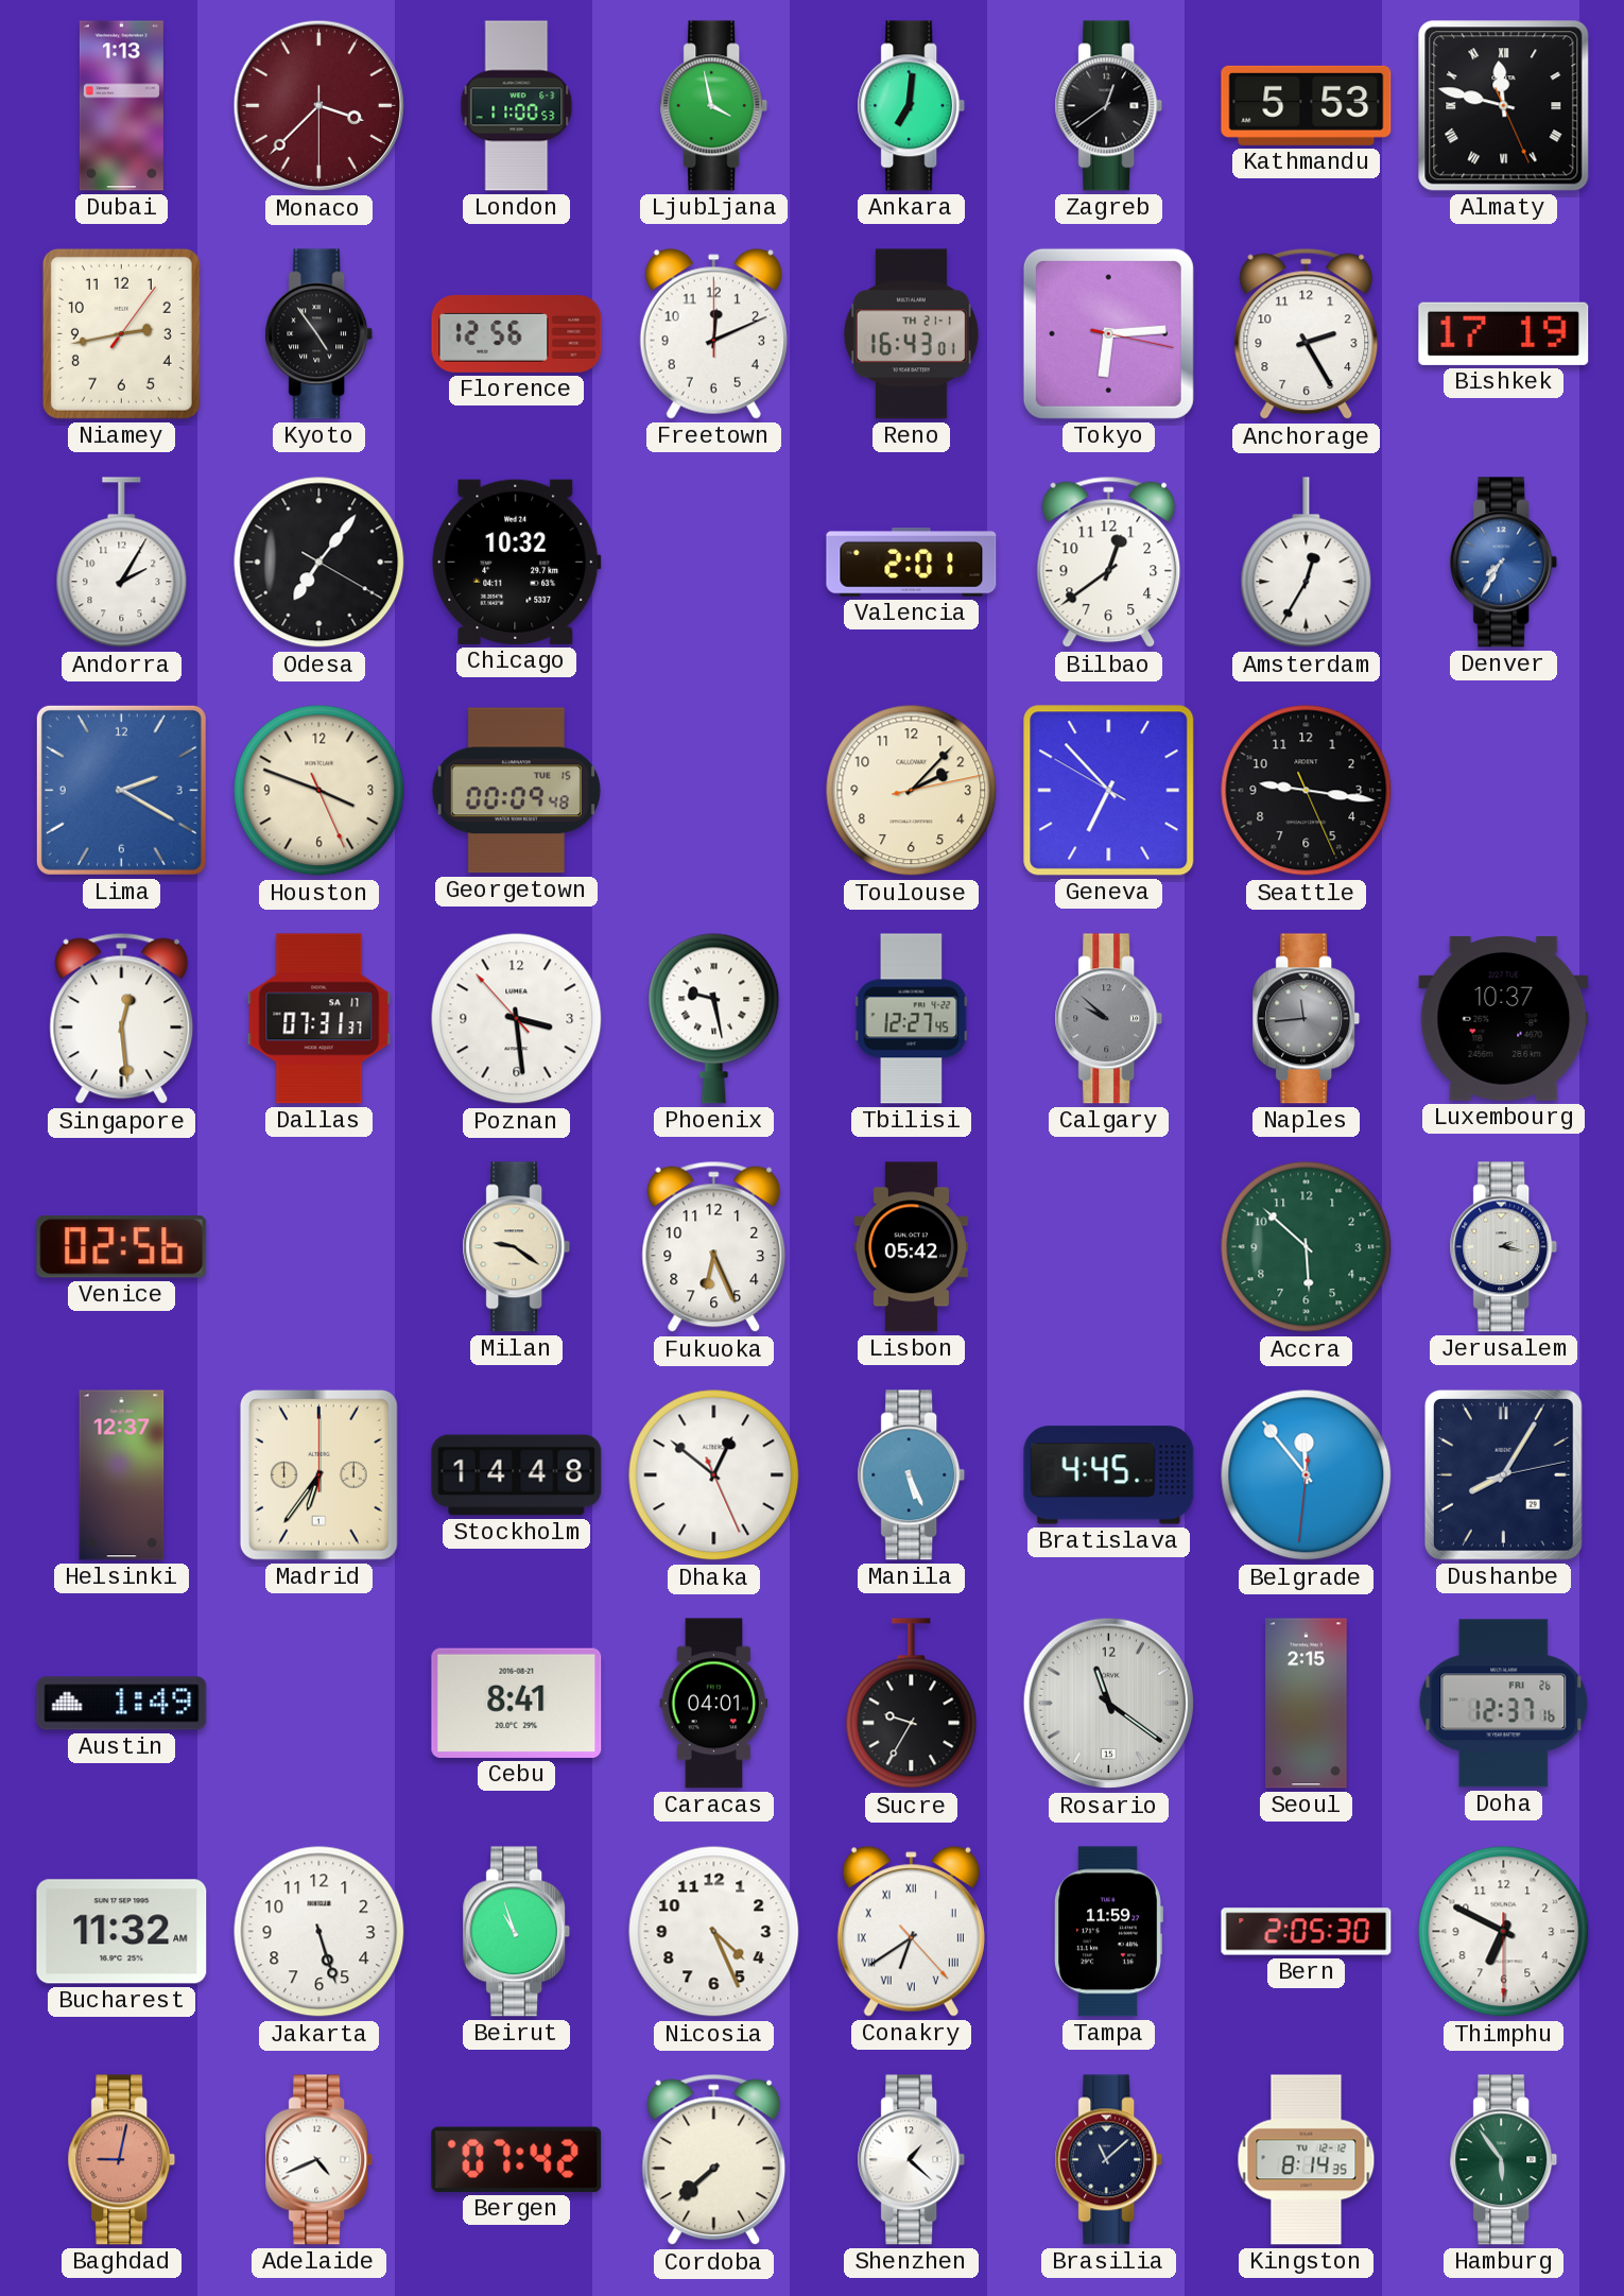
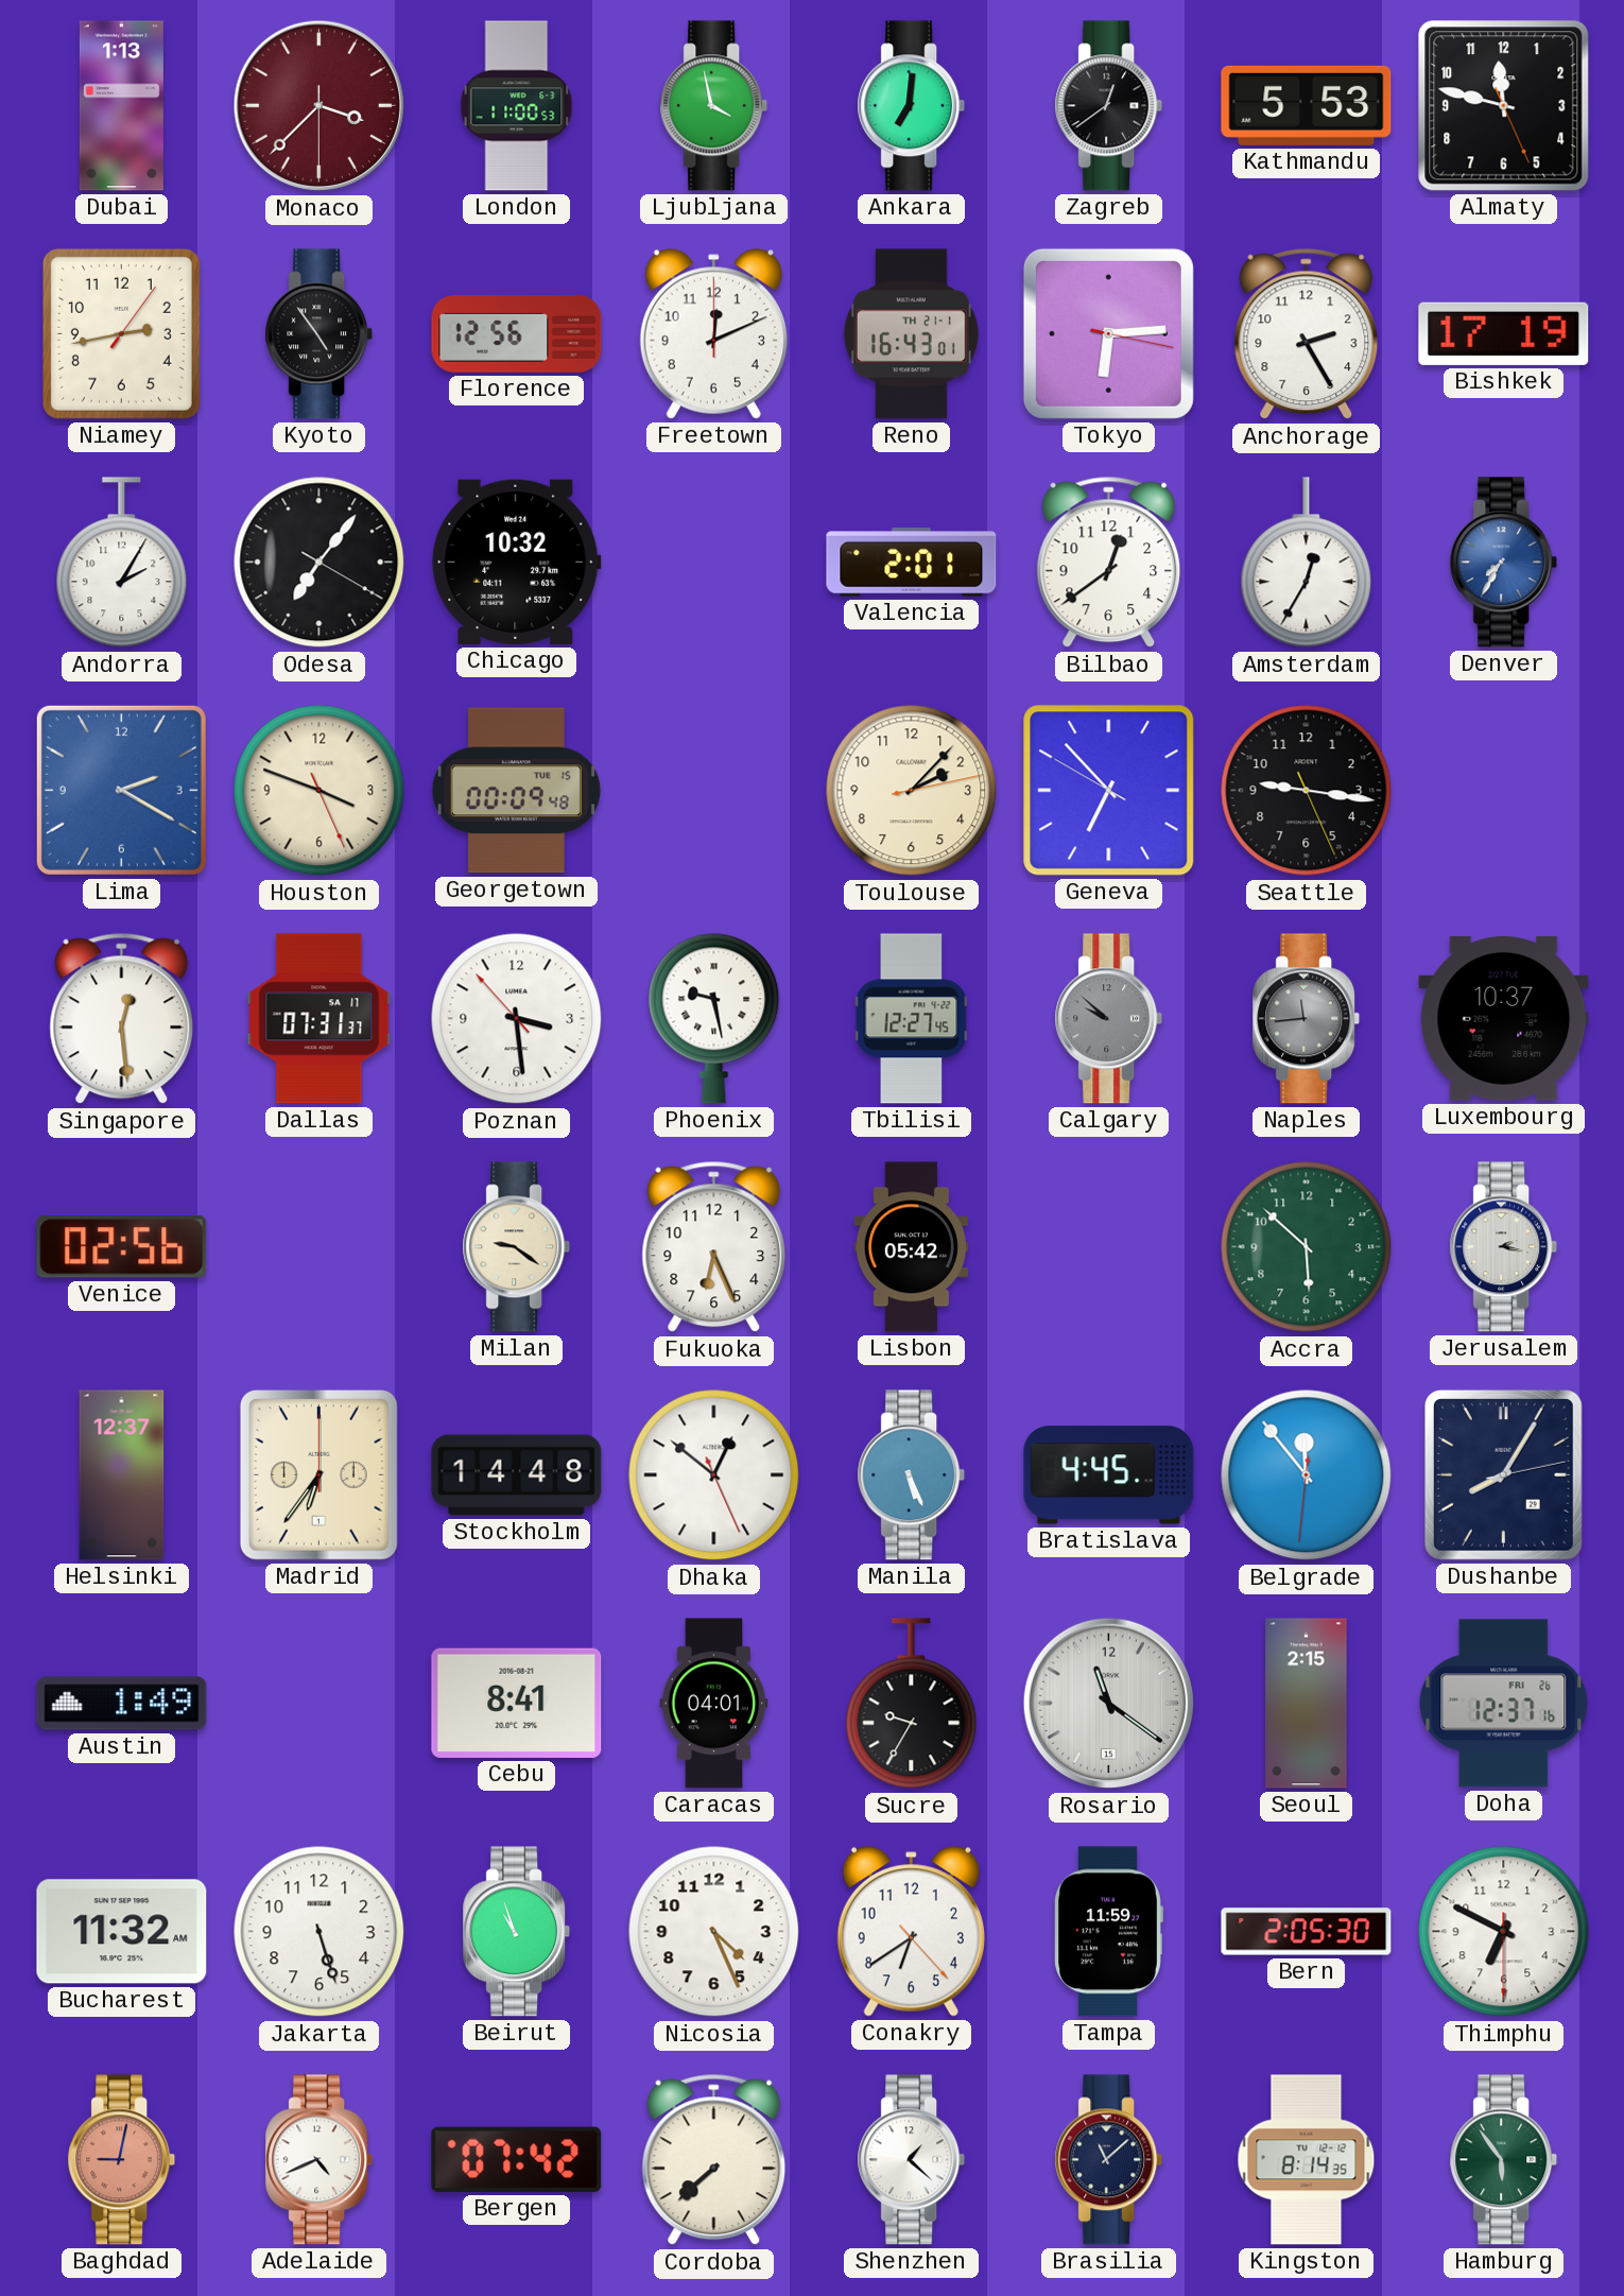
Almaty numerals: Roman -> Arabic
Conakry numerals: Roman -> Arabic
